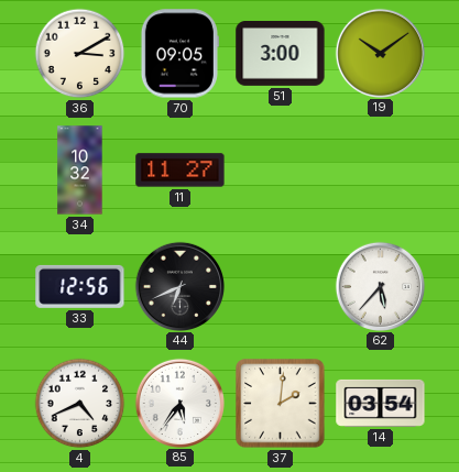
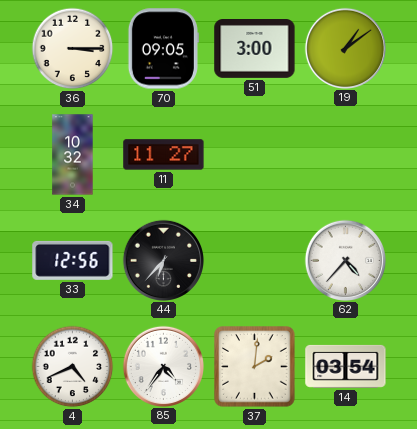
36: 3:10 -> 3:15
19: 10:09 -> 1:09
44: 6:41 -> 6:37
62: 5:37 -> 4:37
85: 5:36 -> 4:36
